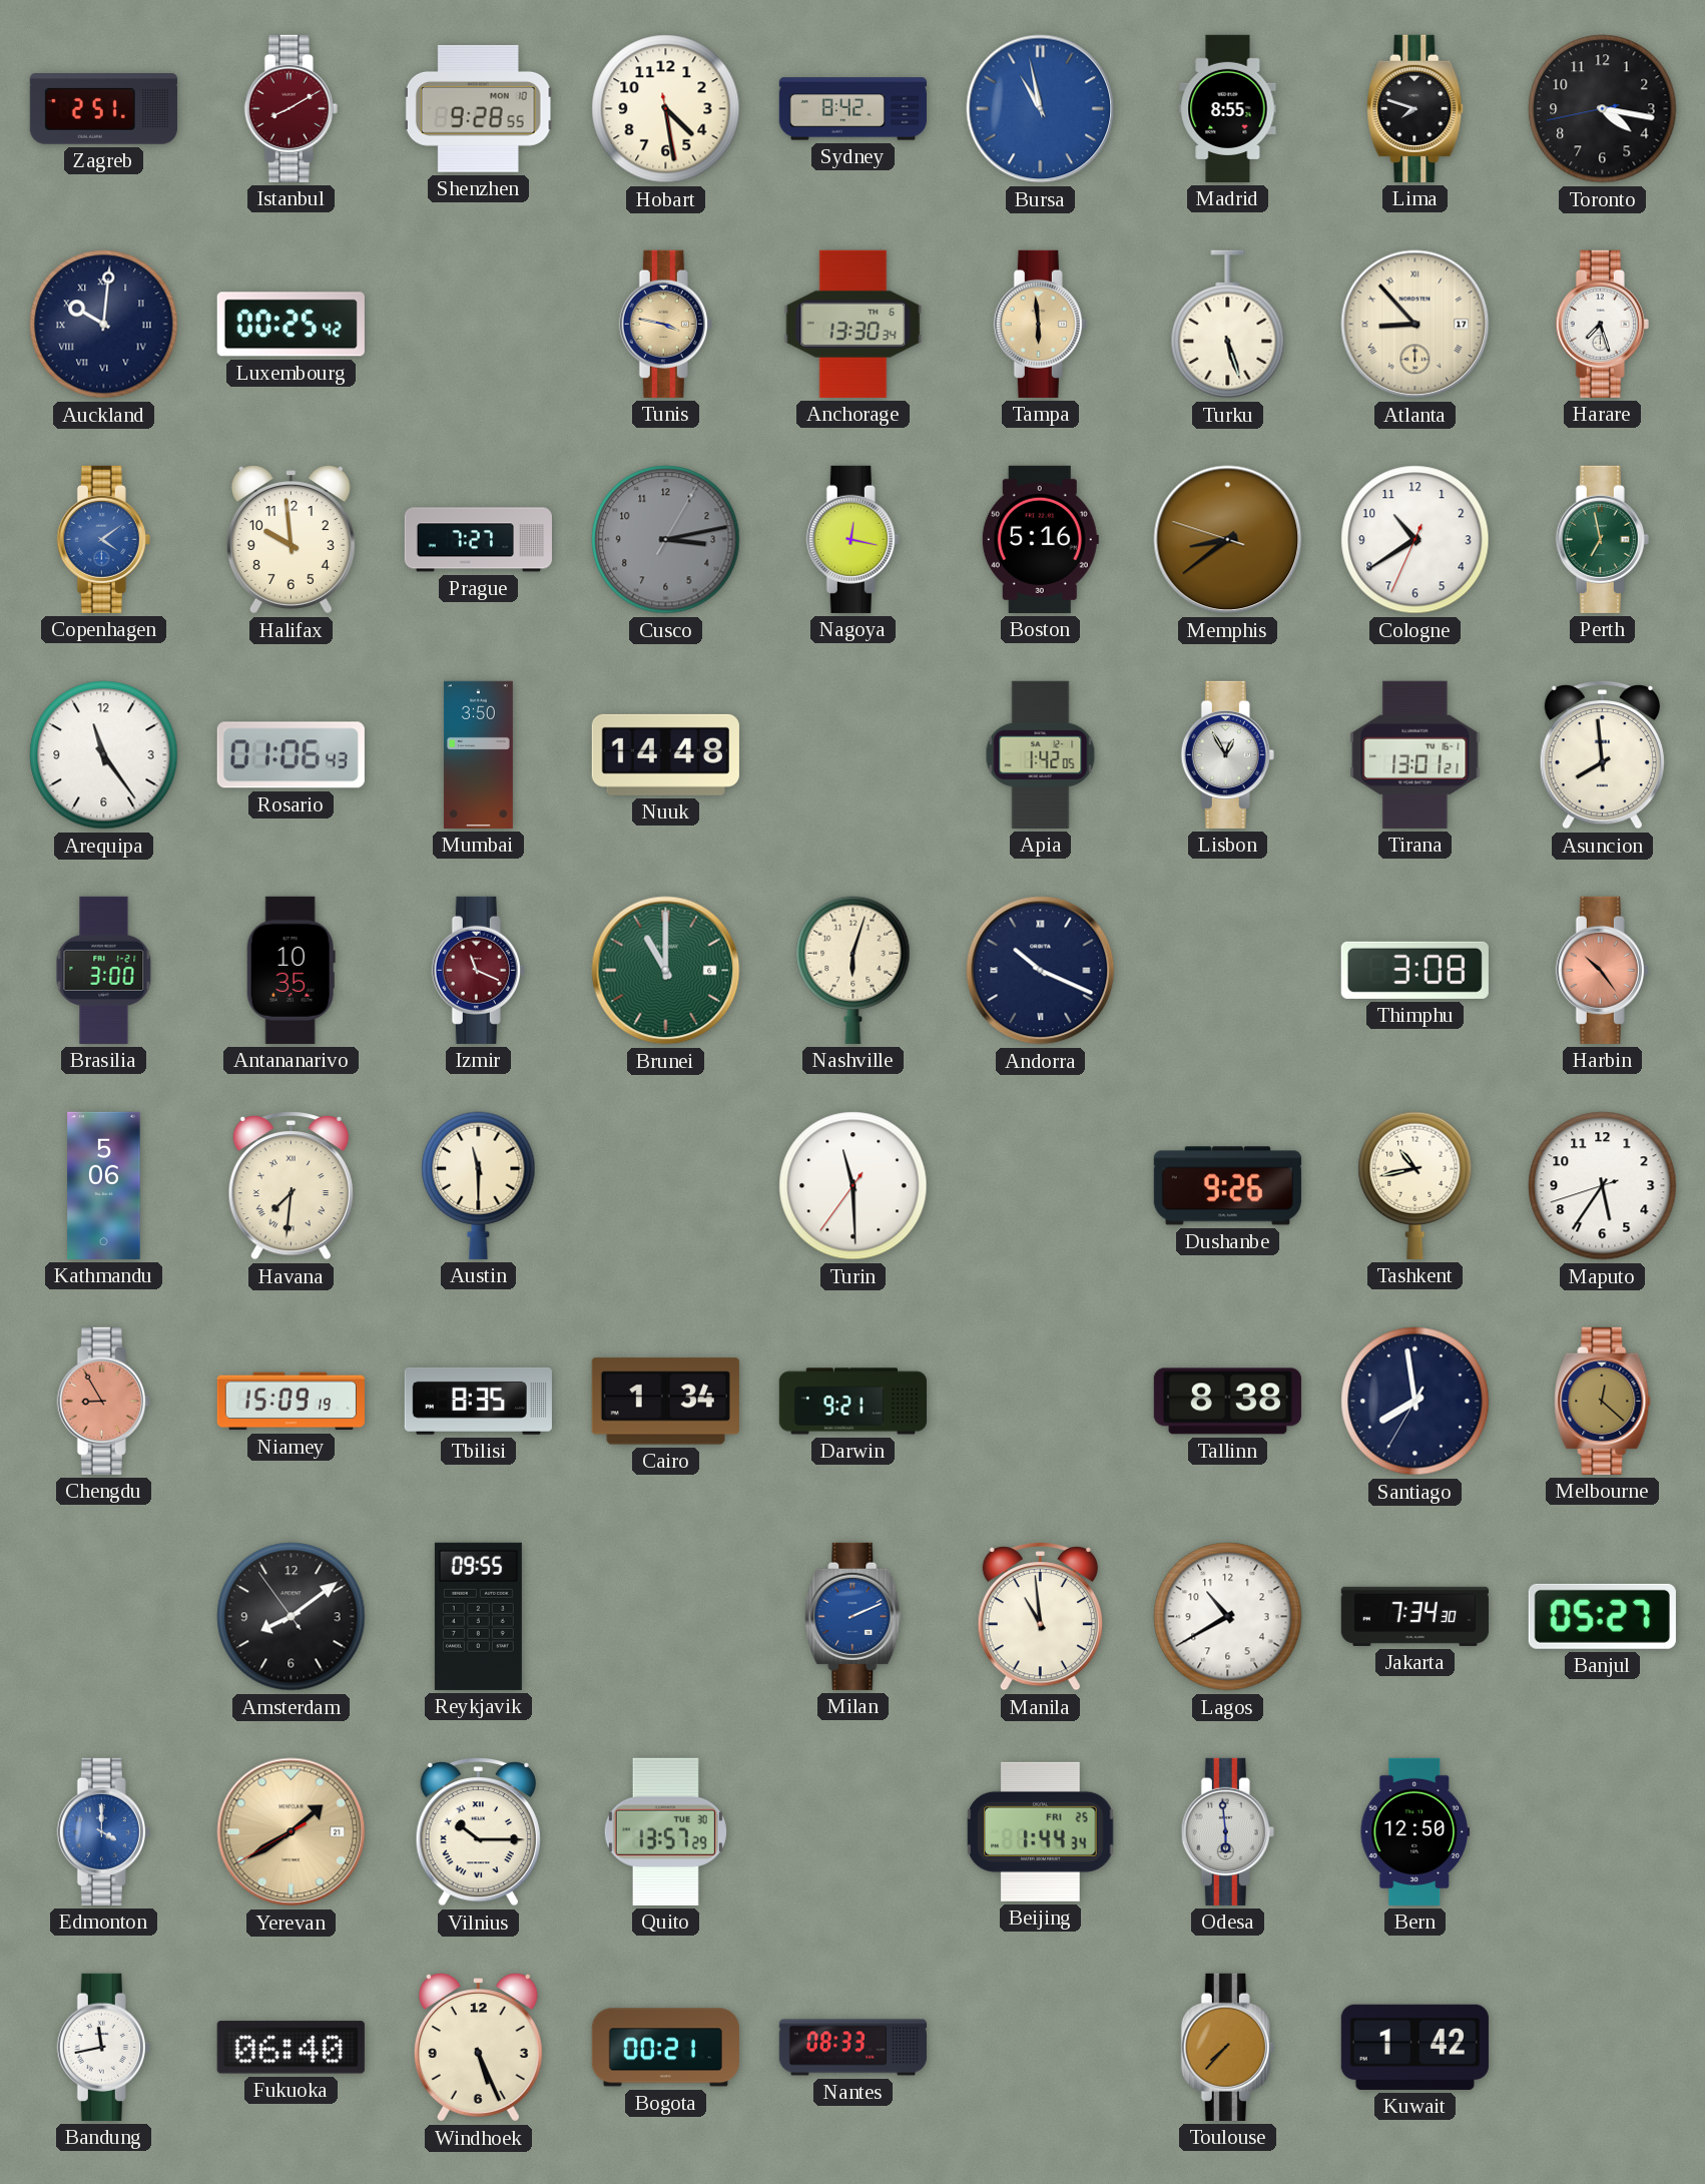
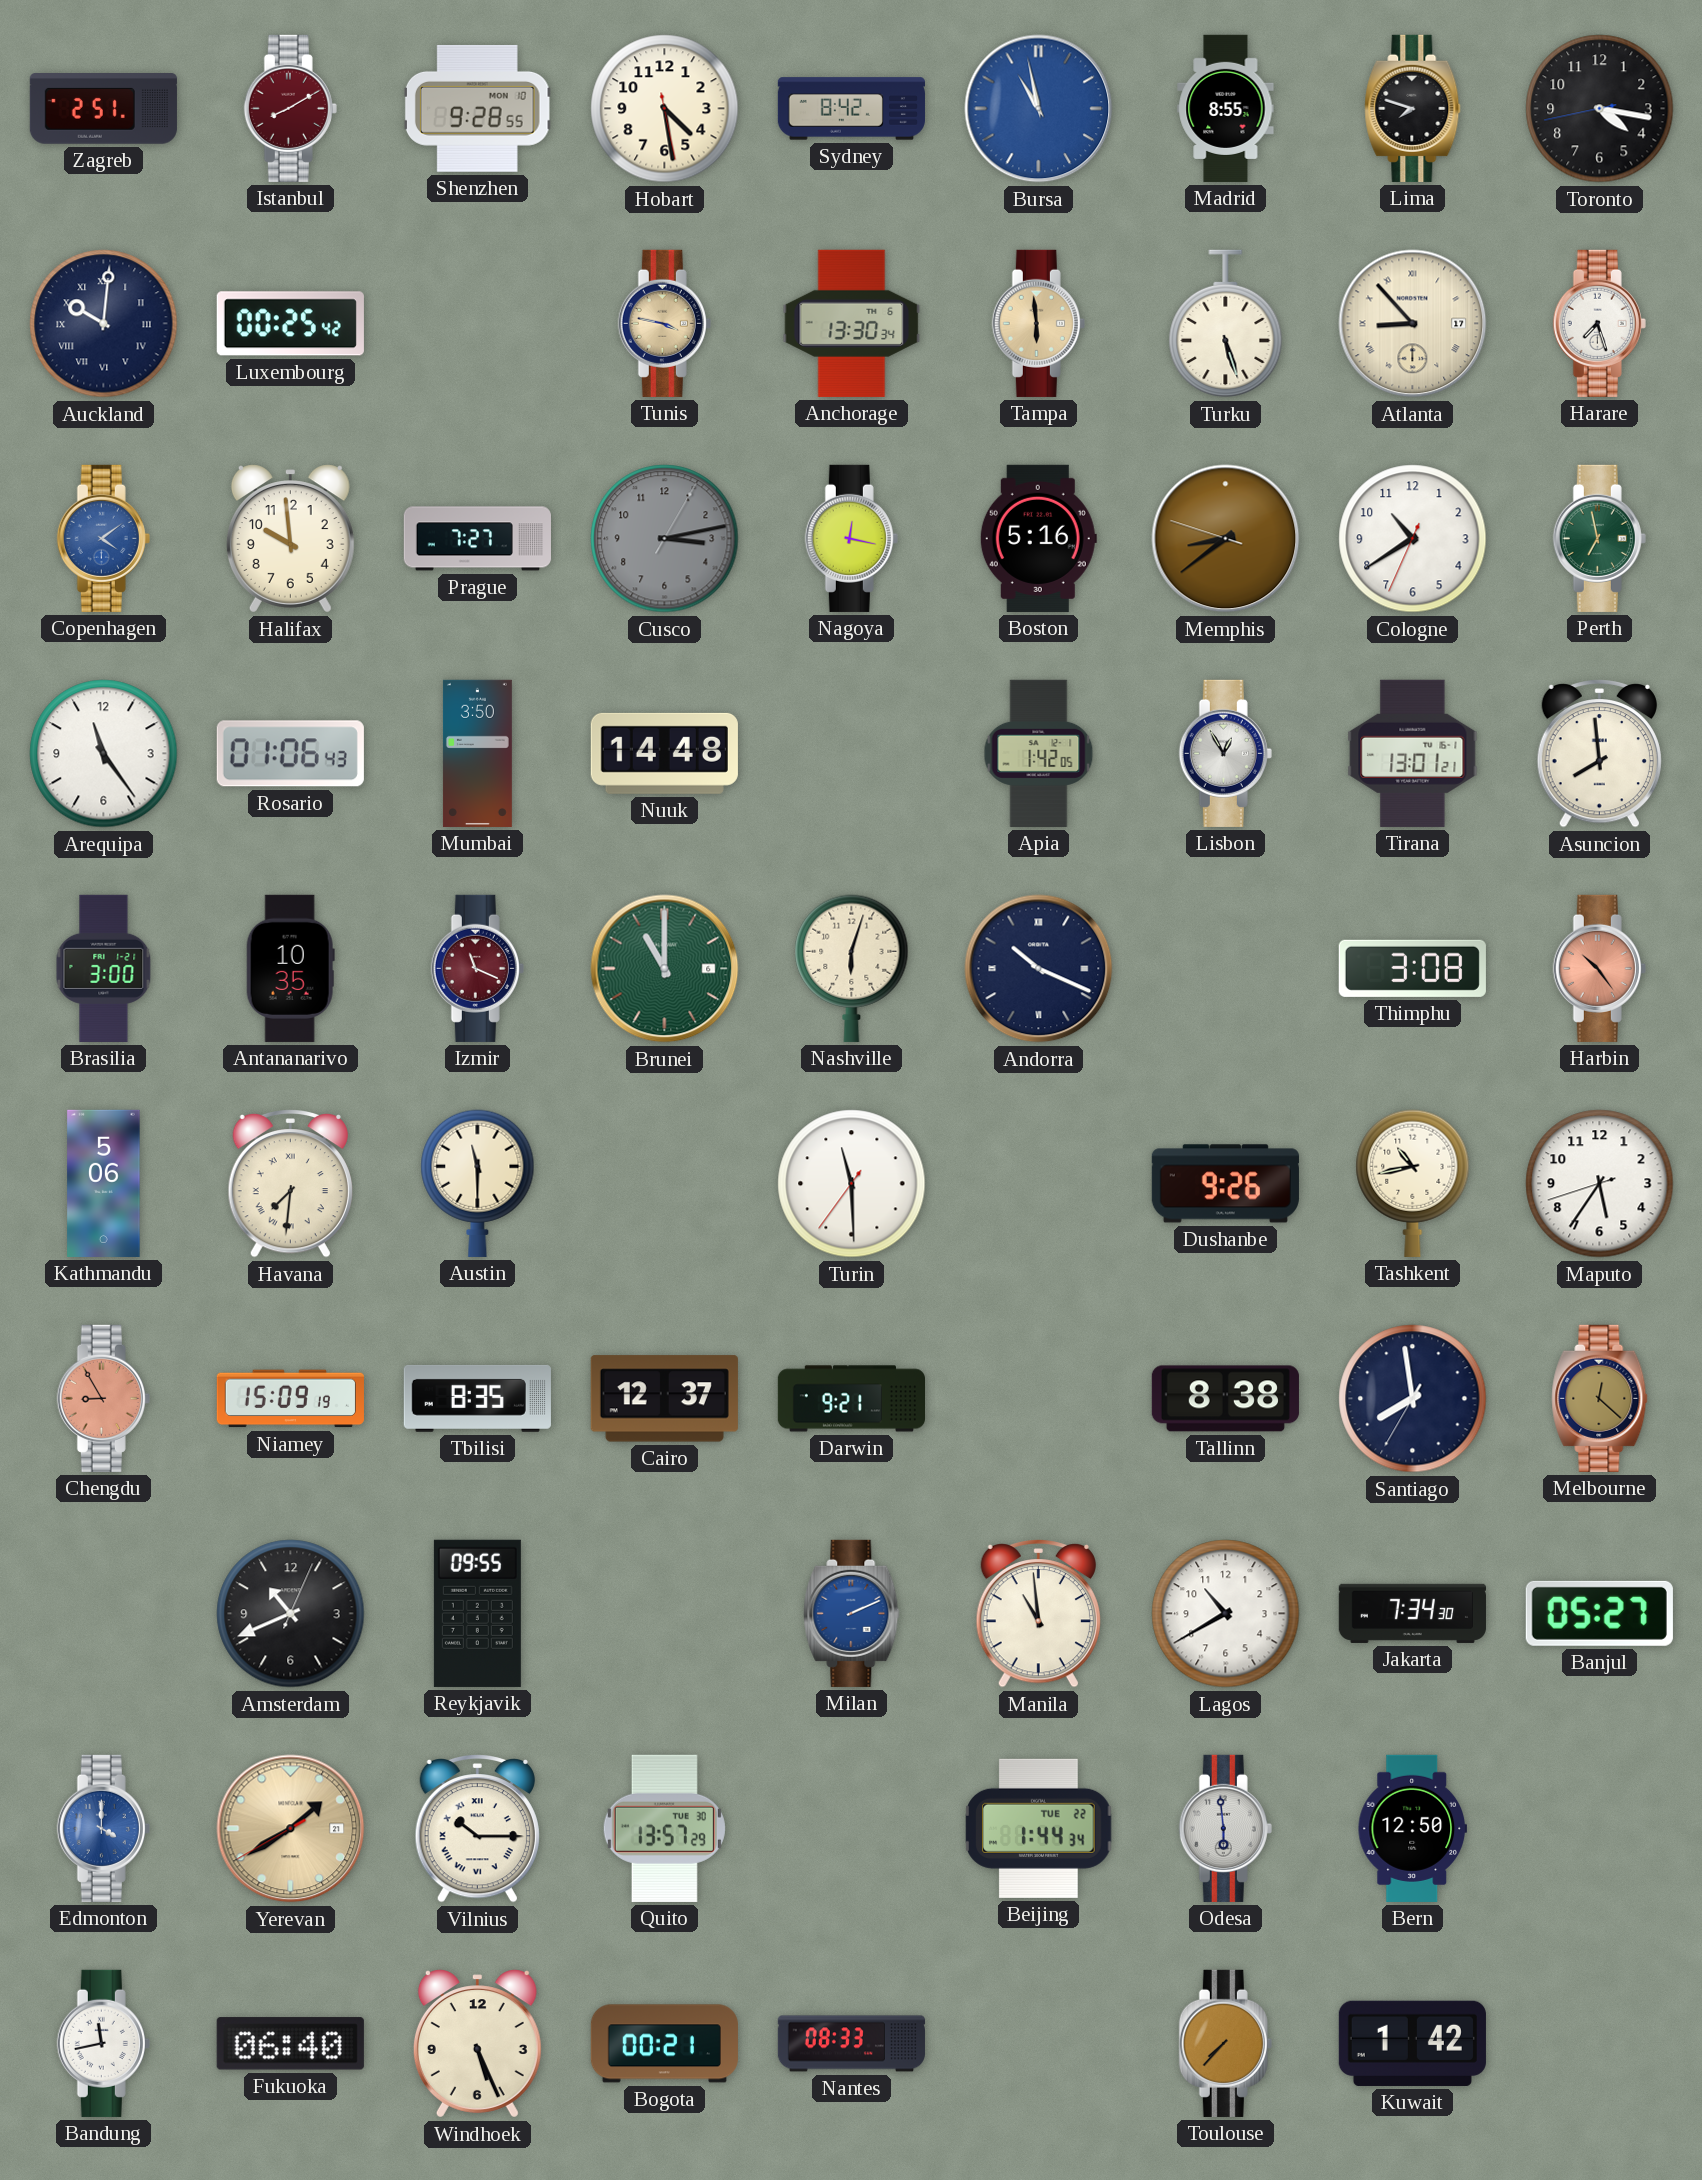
Cairo: 1:34 -> 12:37
Amsterdam: 8:08 -> 10:41
Beijing date: FRI 25 -> TUE 22
